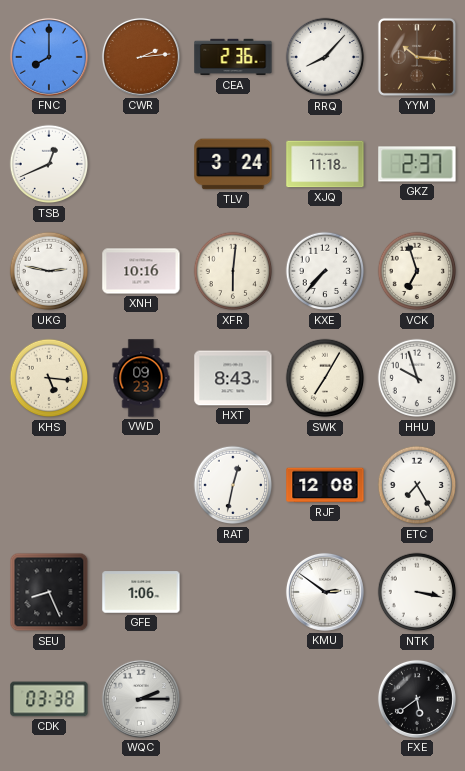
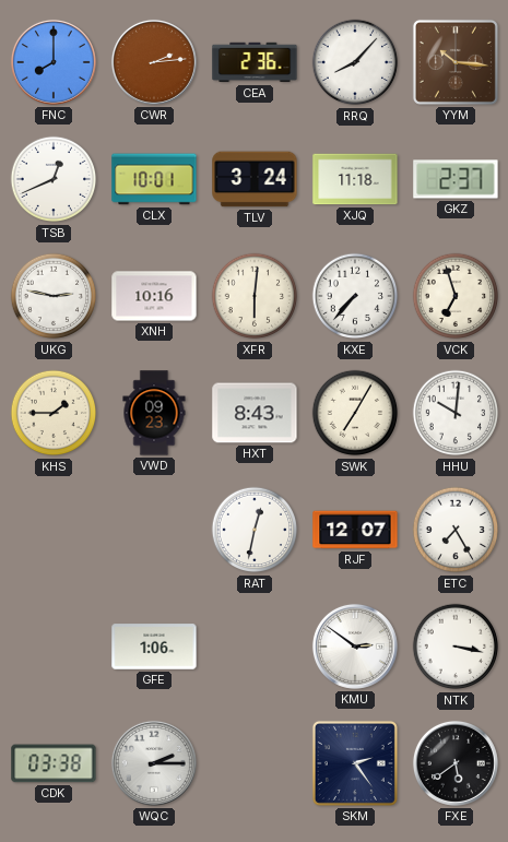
CLX: none -> 10:01
KHS: 5:16 -> 1:45
HHU: 9:57 -> 10:01
RJF: 12:08 -> 12:07
SEU: 8:26 -> none
SKM: none -> 2:24
